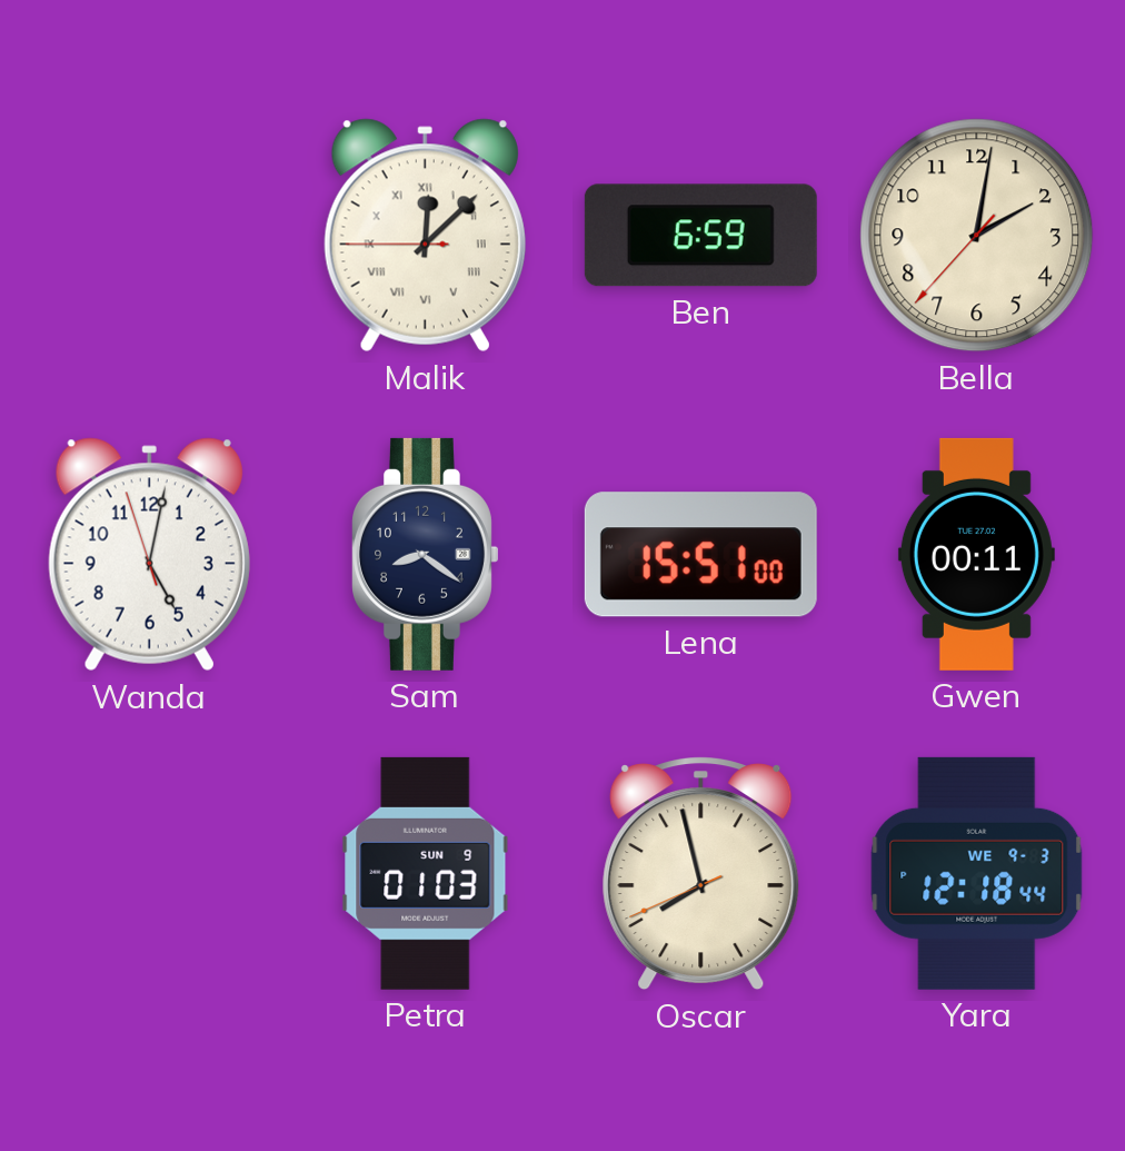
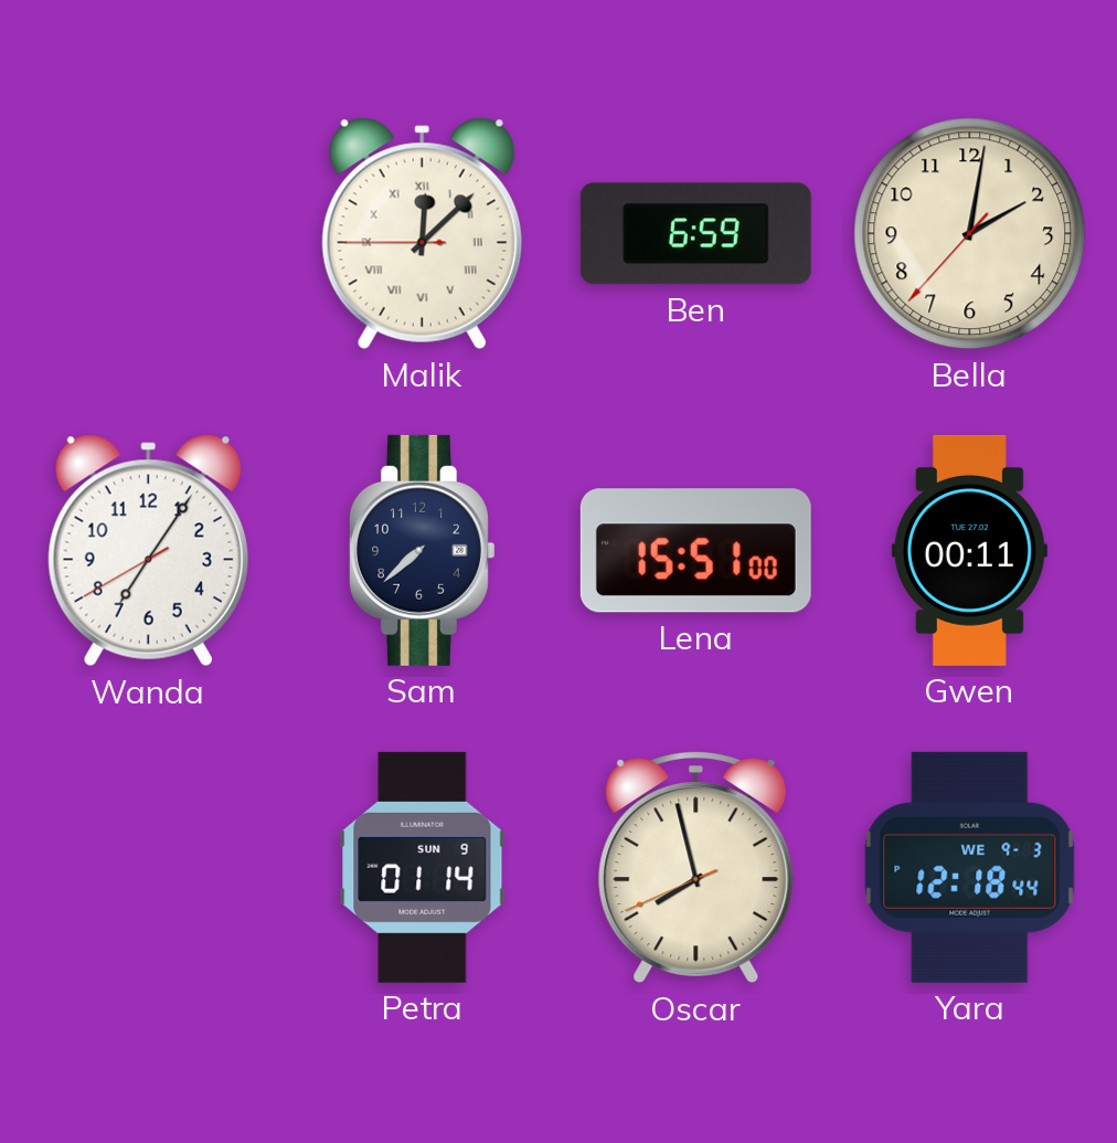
Wanda: 5:01 -> 7:05
Sam: 8:21 -> 7:38
Petra: 01:03 -> 01:14
